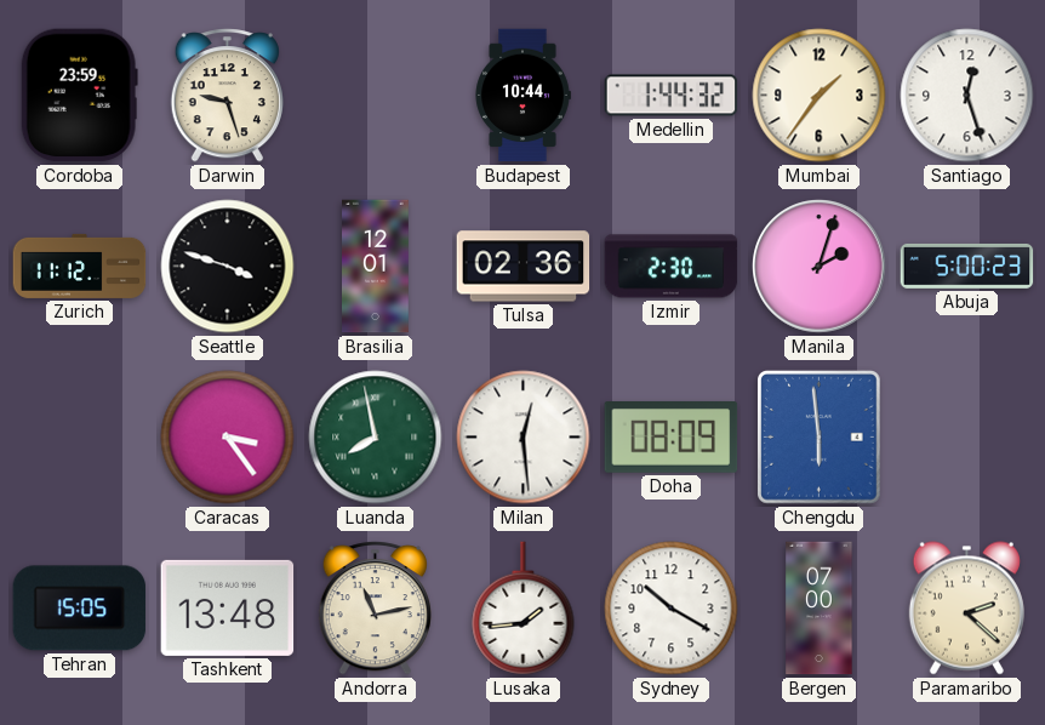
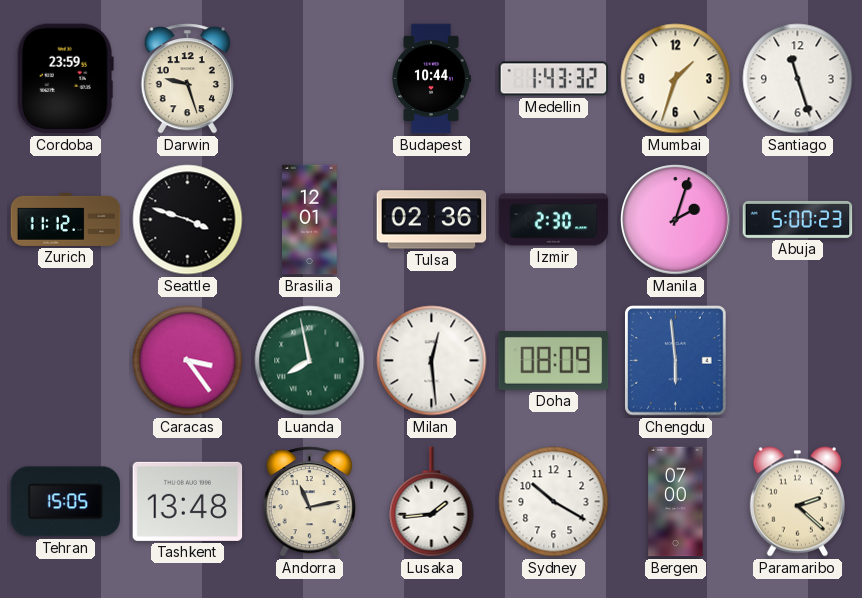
Medellin: 1:44 -> 1:43
Mumbai: 1:36 -> 1:33
Santiago: 12:27 -> 11:27
